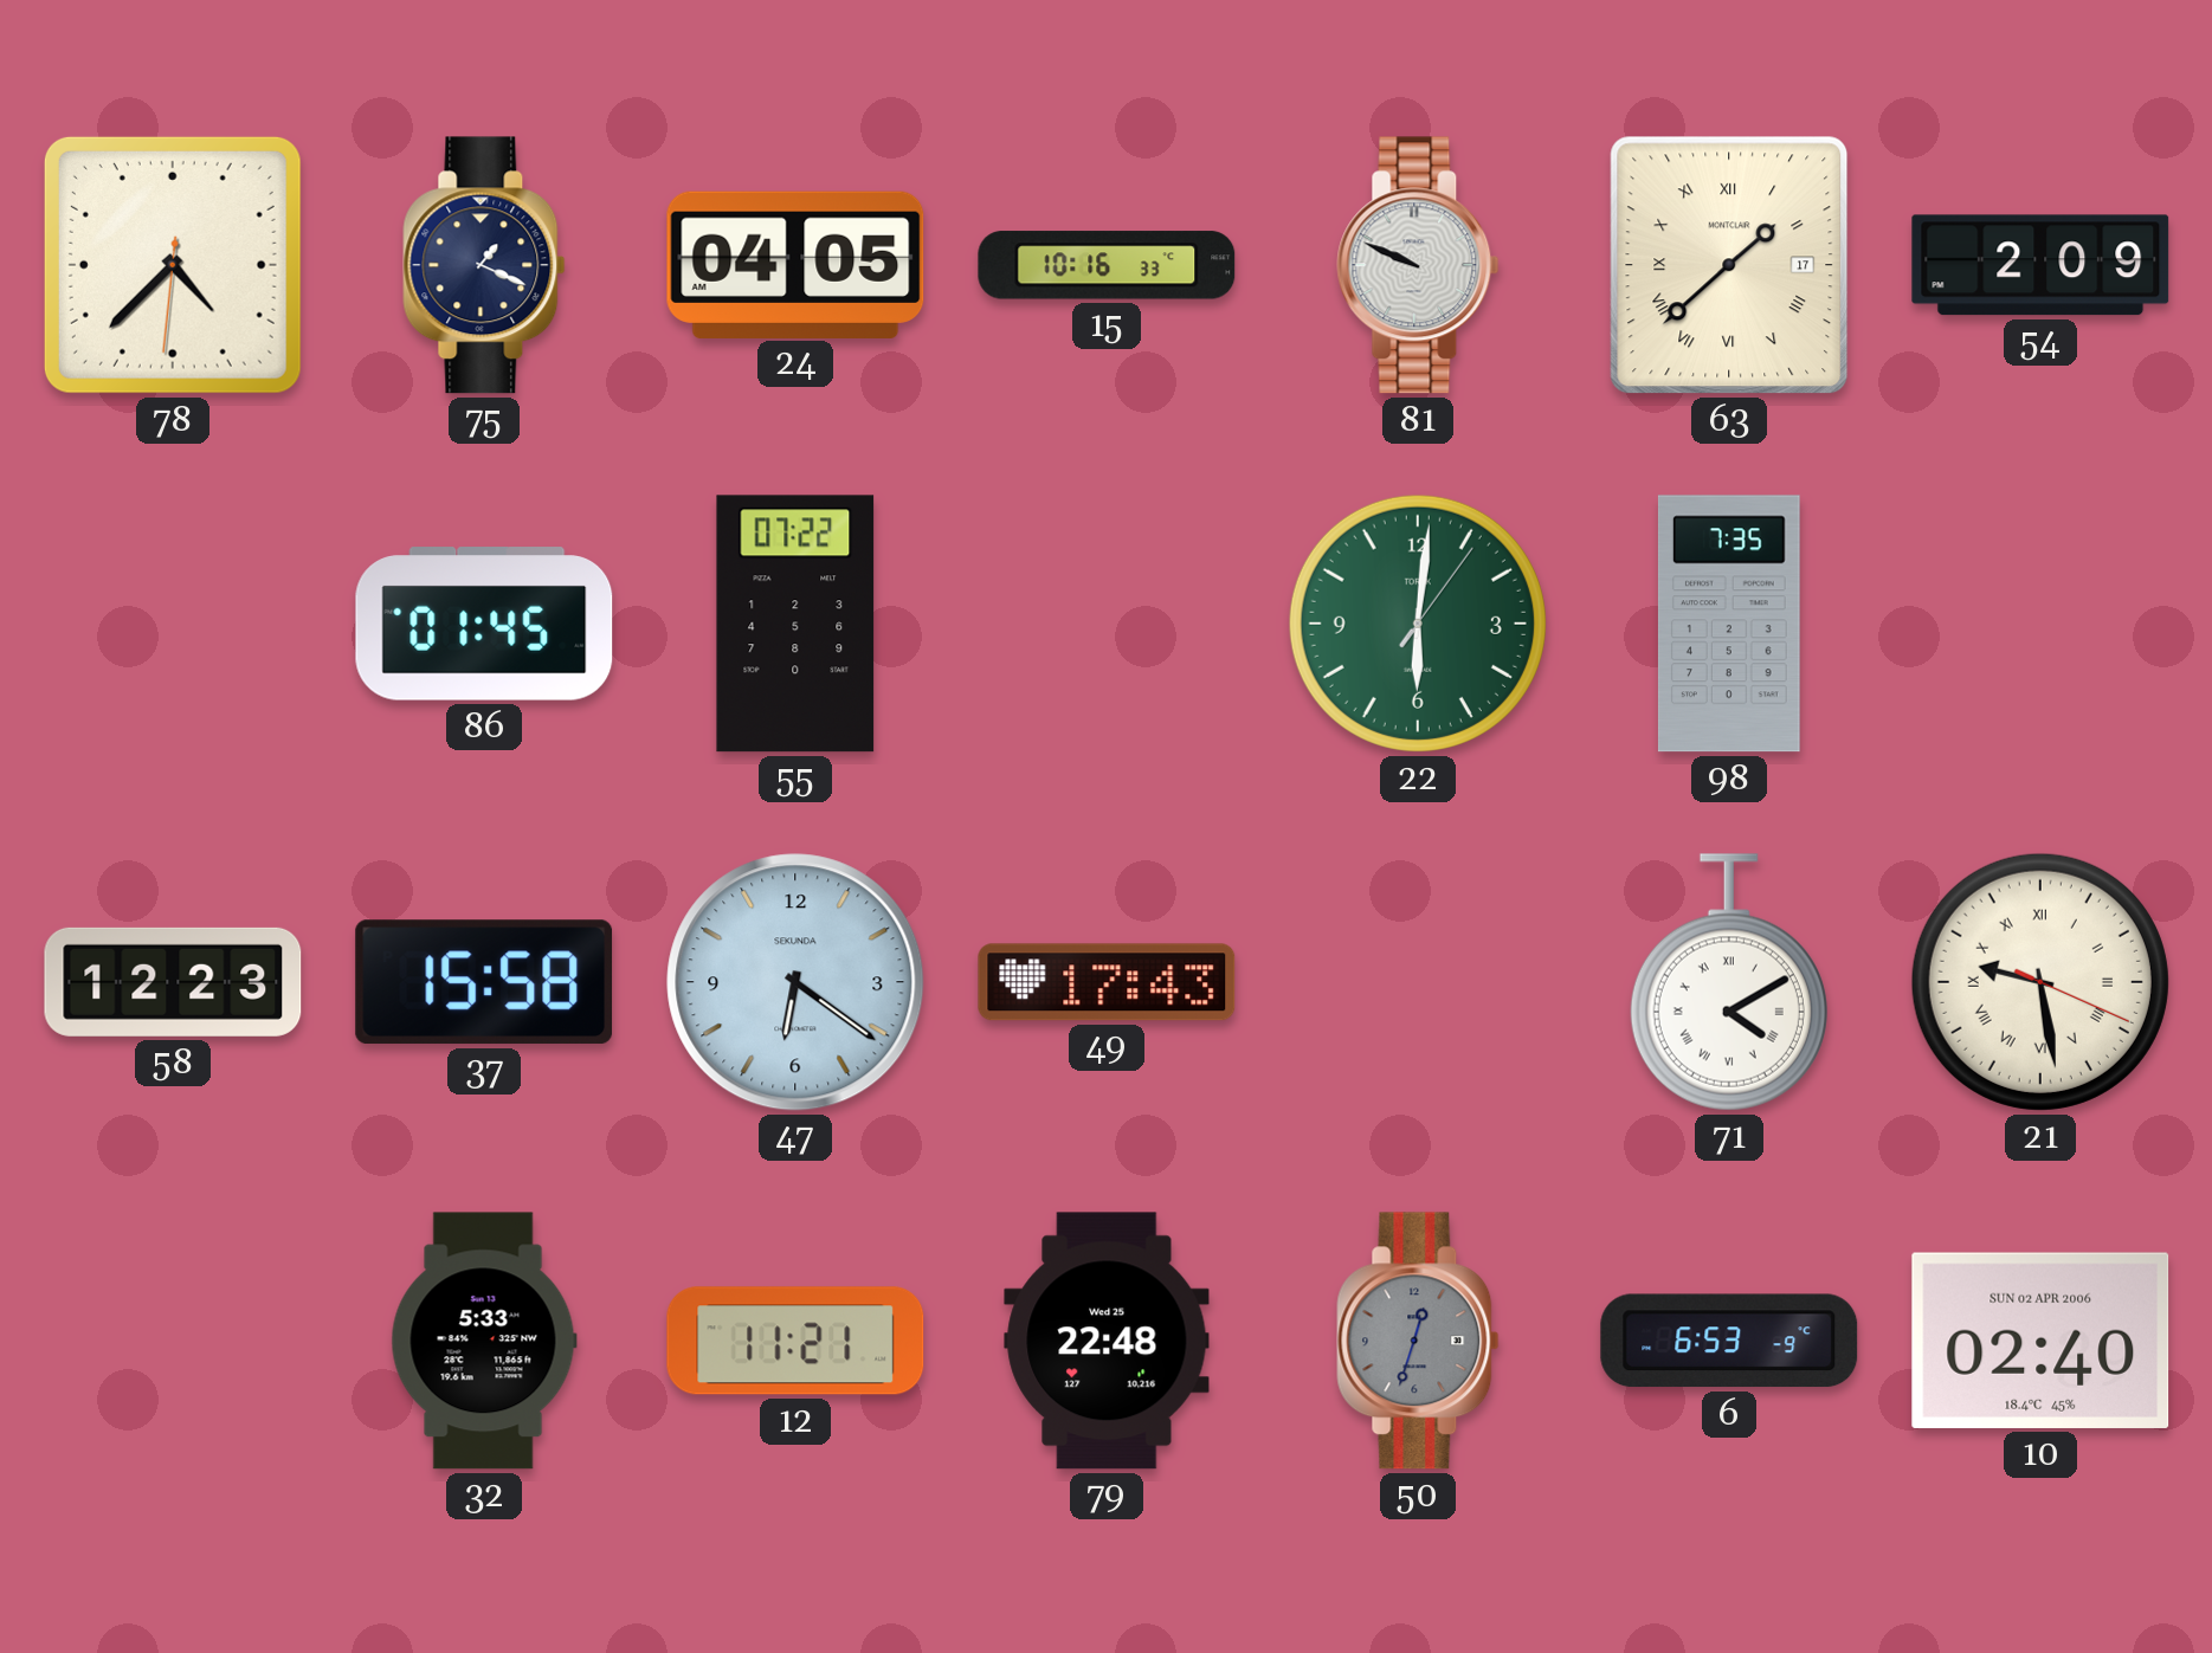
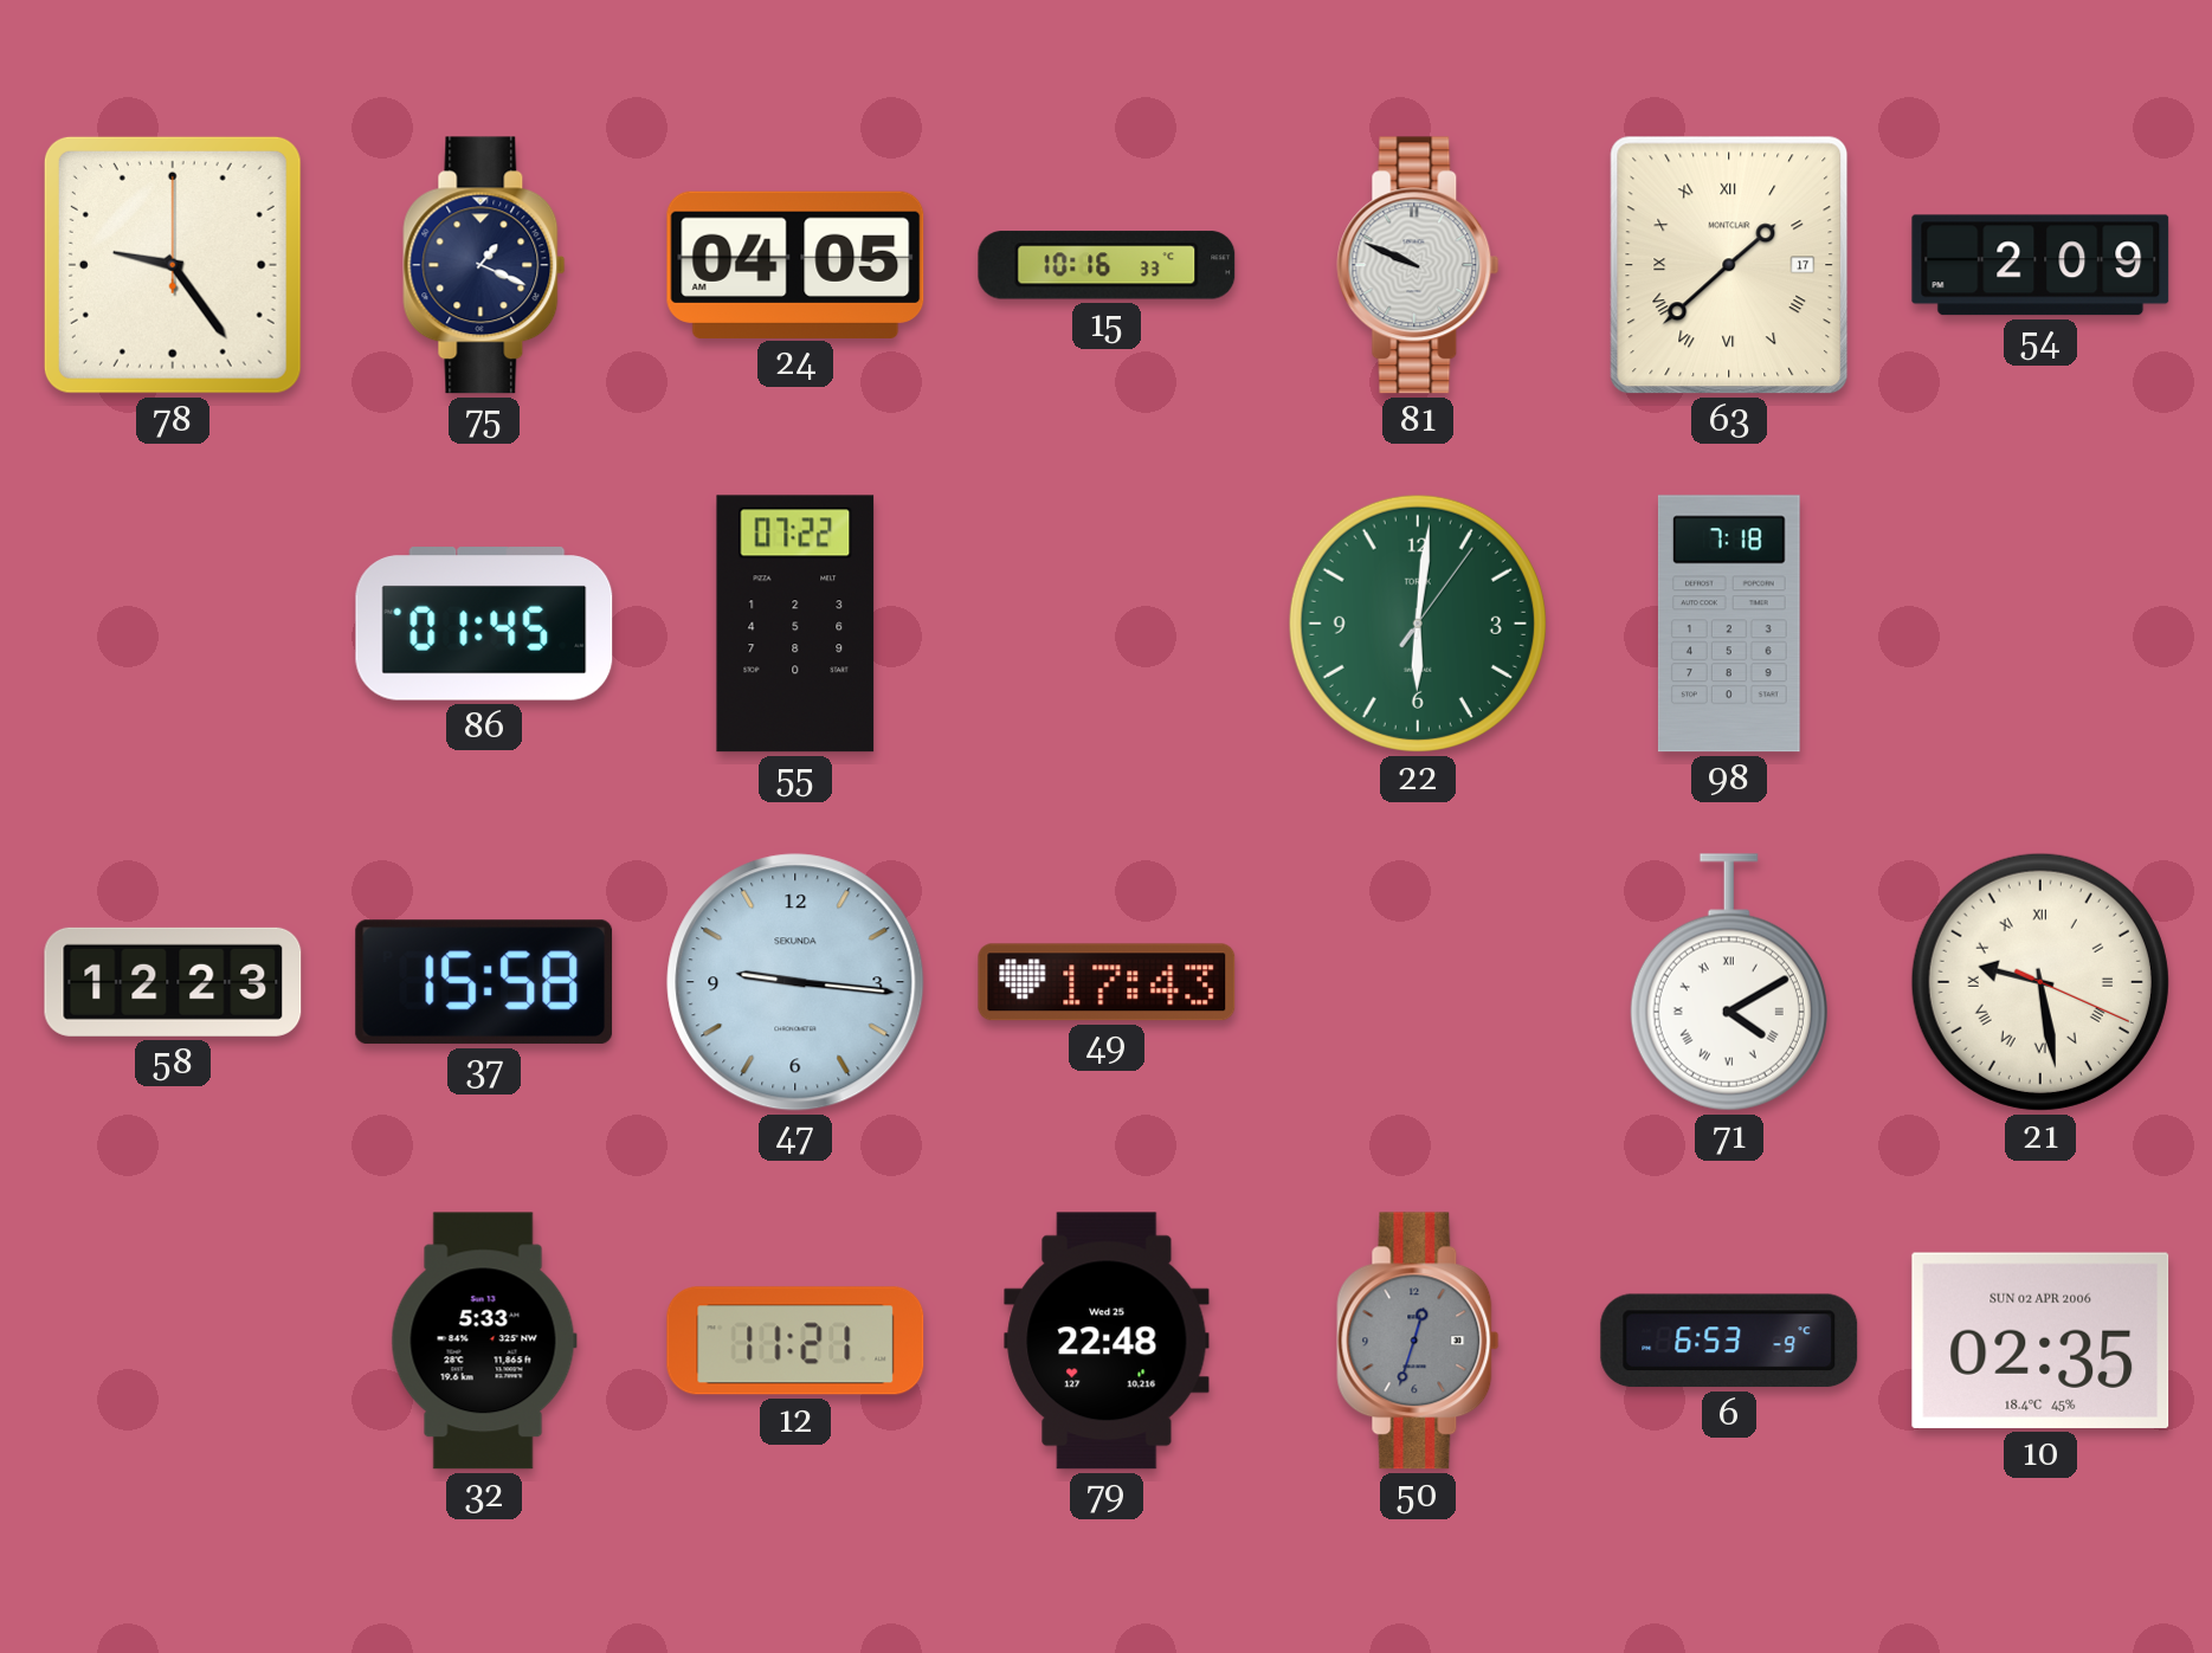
78: 4:37 -> 9:24
98: 7:35 -> 7:18
47: 6:21 -> 9:16
10: 02:40 -> 02:35
